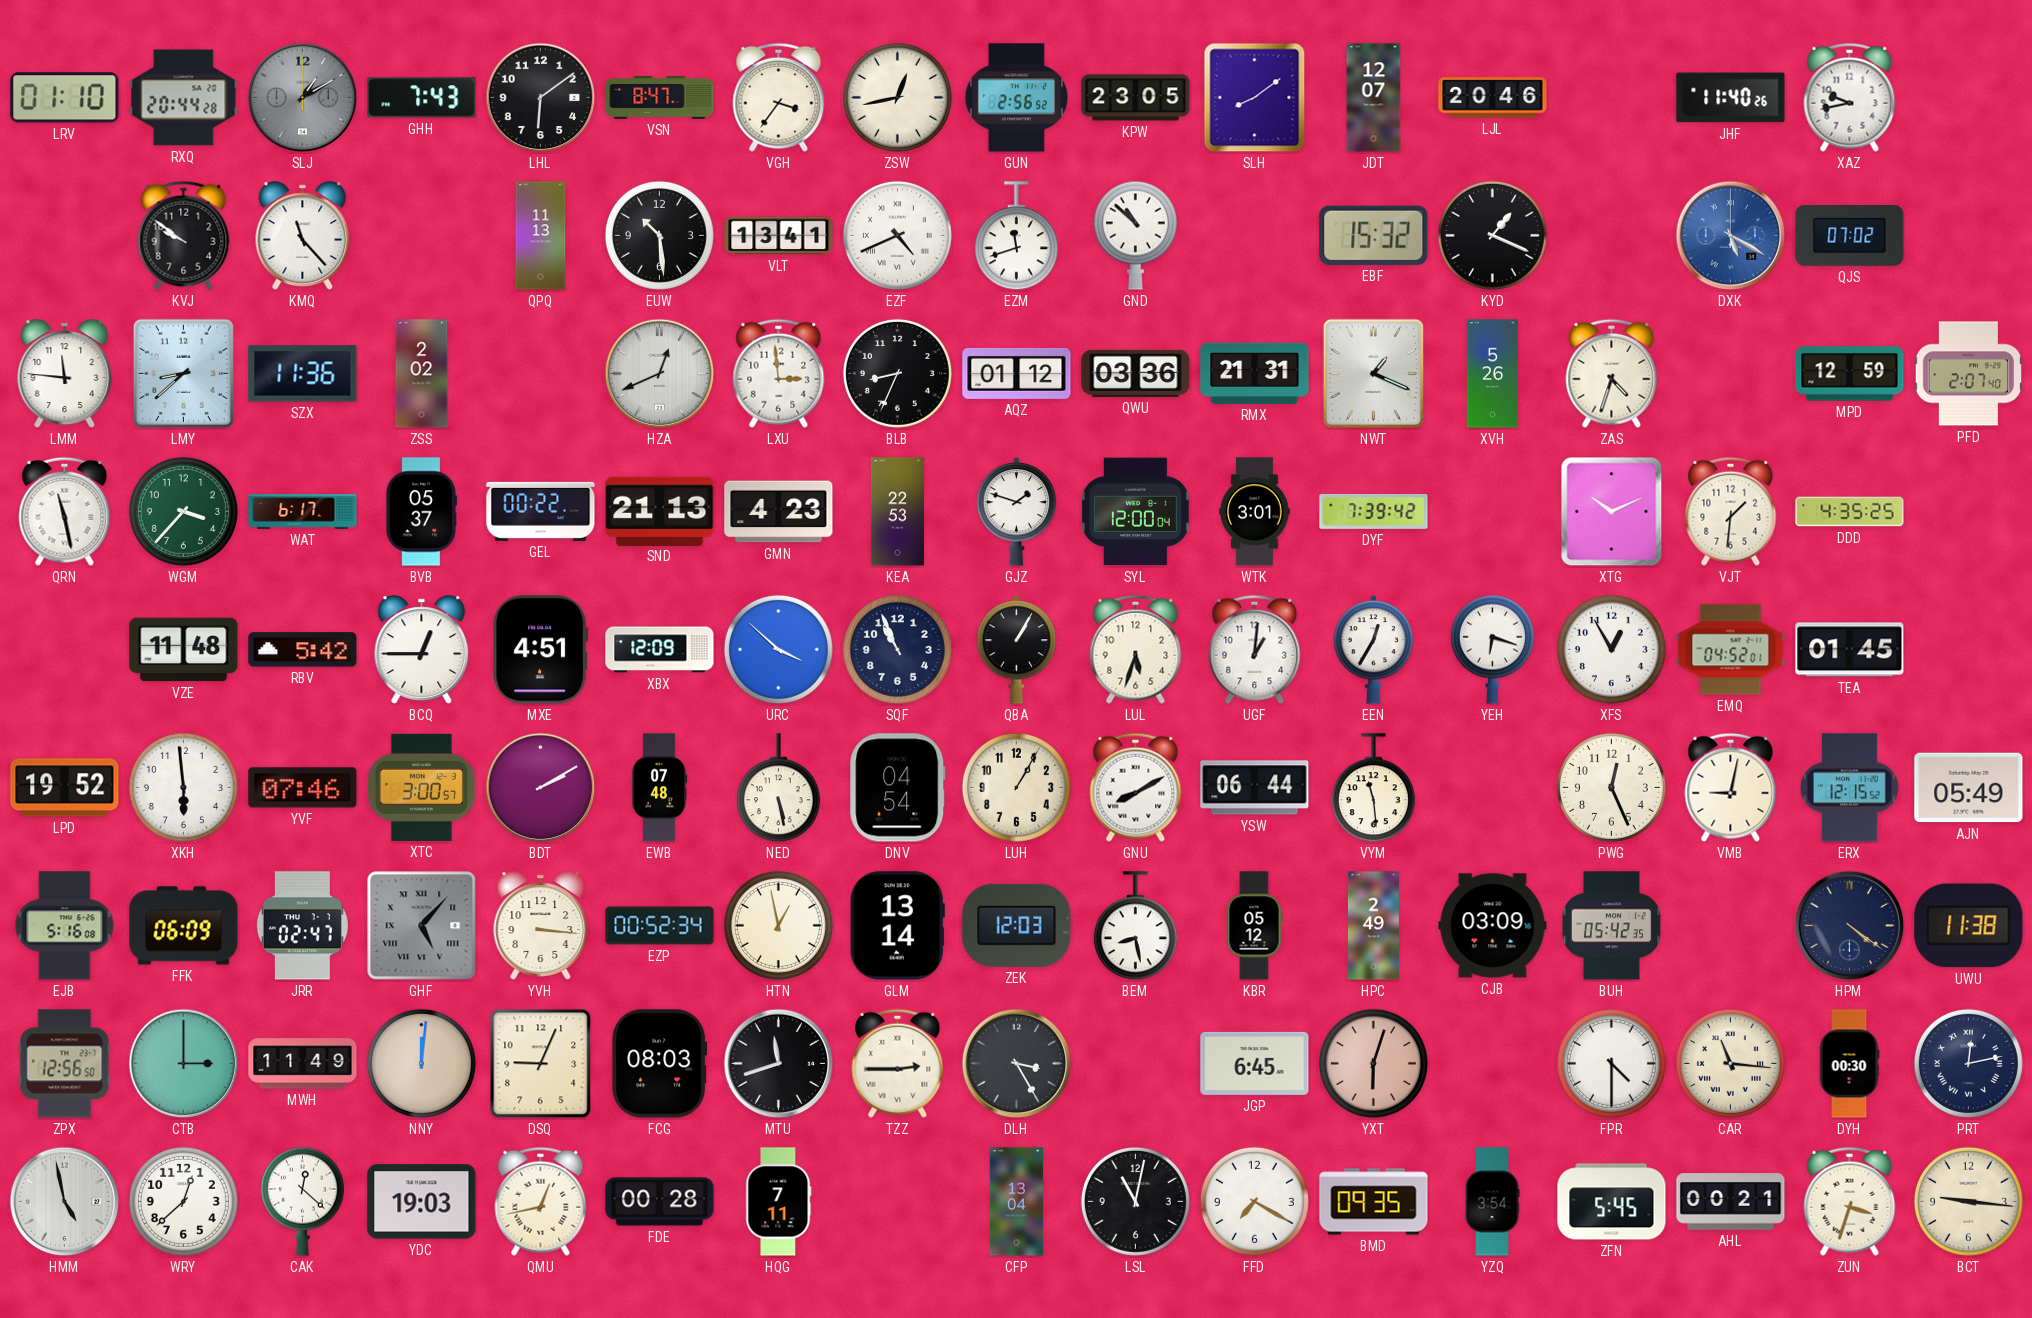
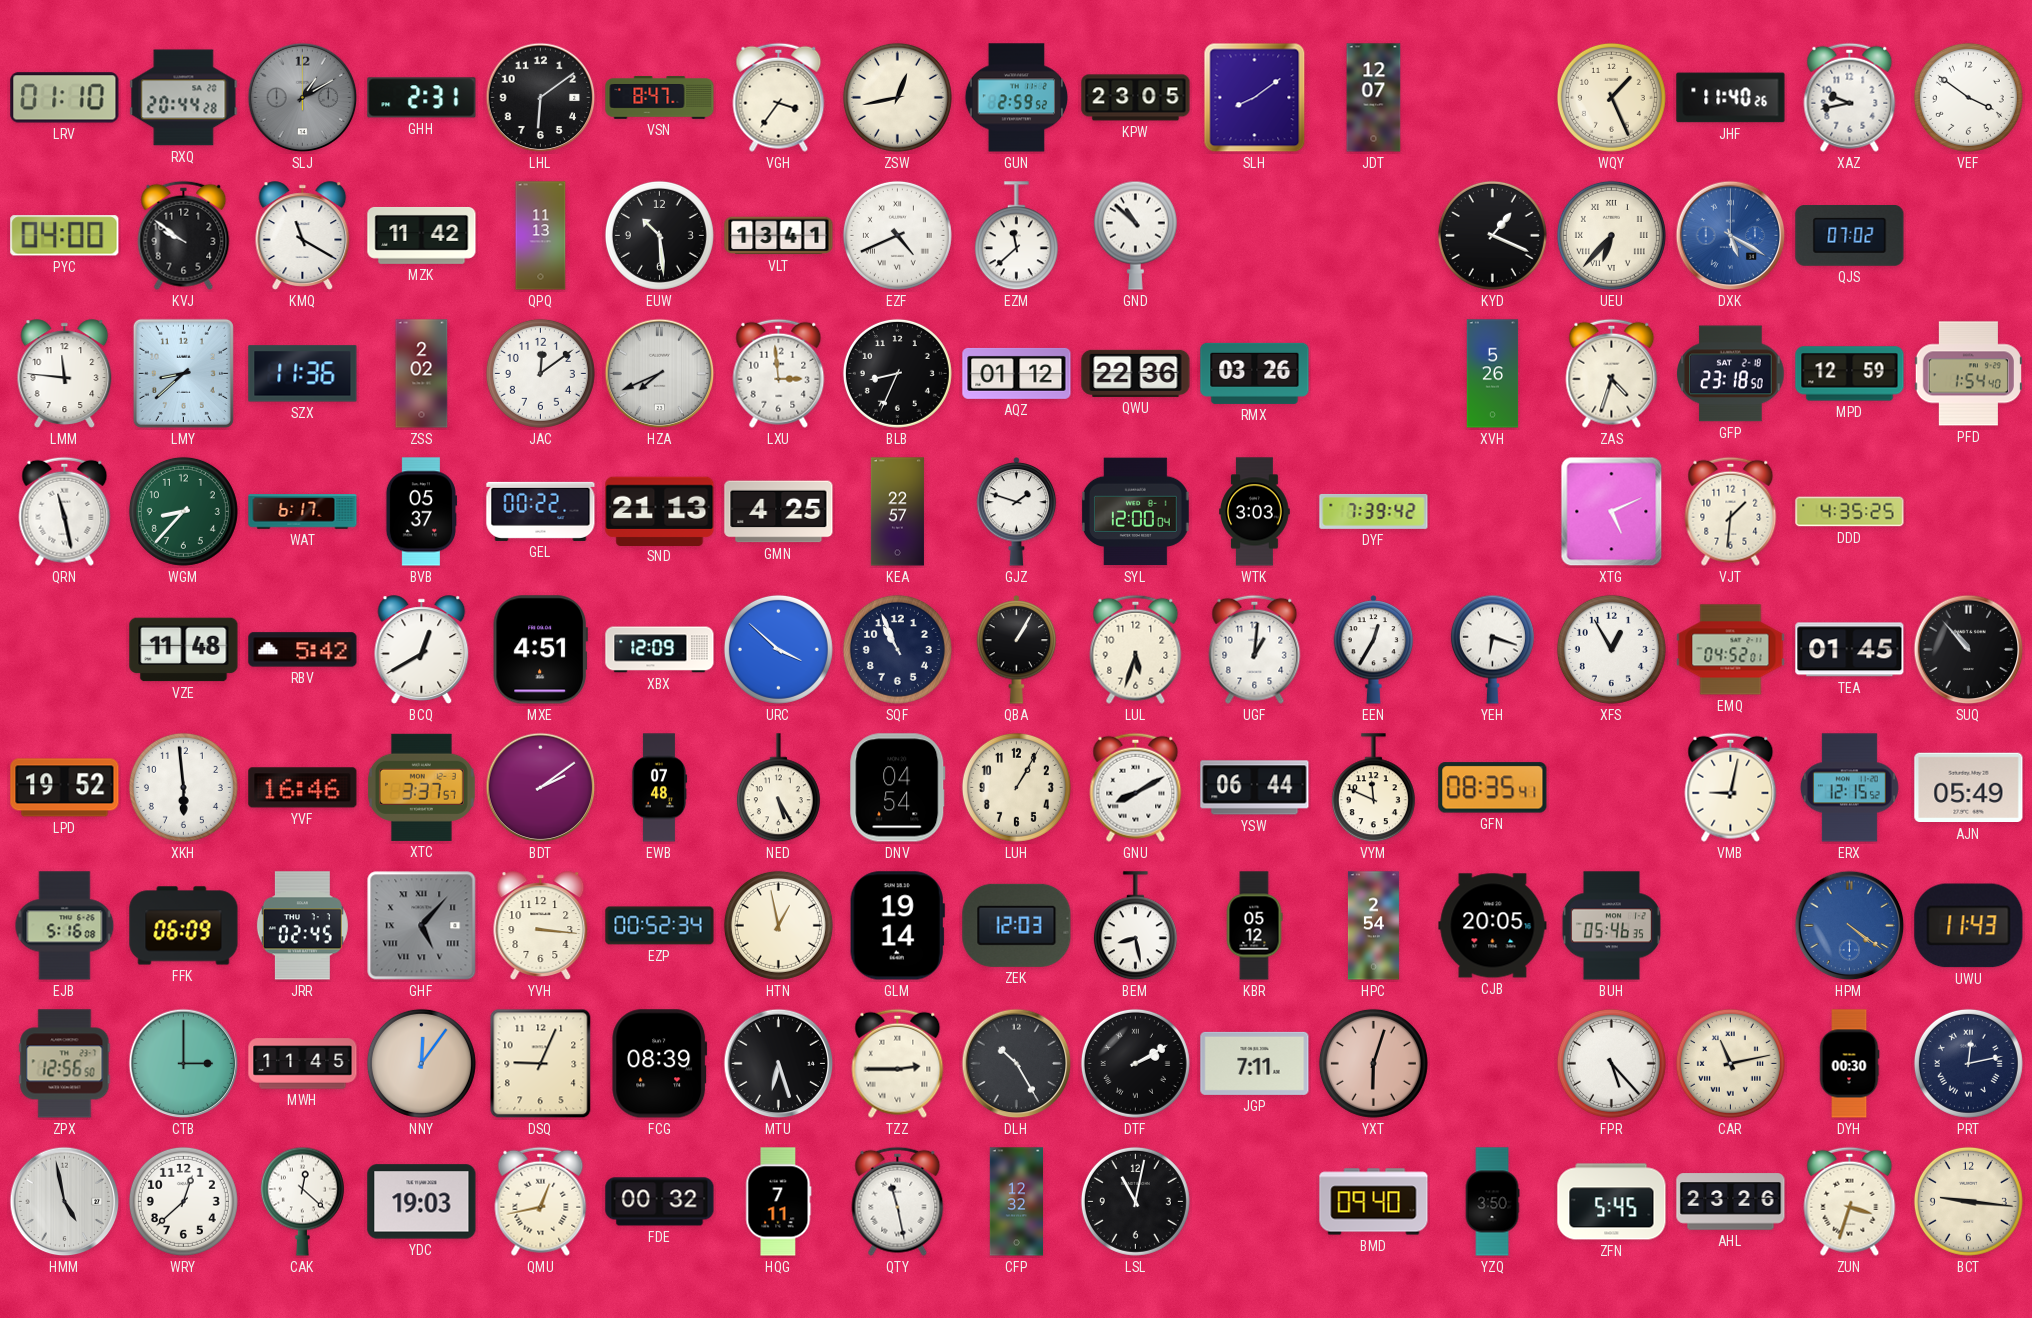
GHH: 7:43 -> 2:31
GUN: 2:56 -> 2:59
LJL: 20:46 -> none
WQY: none -> 1:26
VEF: none -> 3:51
PYC: none -> 04:00
KMQ: 11:23 -> 11:20
MZK: none -> 11:42
EZM: 11:42 -> 11:38
EBF: 15:32 -> none
UEU: none -> 6:37
JAC: none -> 12:09
HZA: 12:41 -> 7:41
QWU: 03:36 -> 22:36
RMX: 21:31 -> 03:26
NWT: 1:19 -> none
GFP: none -> 23:18
PFD: 2:07 -> 1:54
WGM: 3:37 -> 8:37
GMN: 4:23 -> 4:25
KEA: 22:53 -> 22:57
WTK: 3:01 -> 3:03
XTG: 10:11 -> 5:11
BCQ: 12:45 -> 12:40
SUQ: none -> 10:53
YVF: 07:46 -> 16:46
XTC: 3:00 -> 3:37
BDT: 2:10 -> 2:09
NED: 5:28 -> 5:25
VYM: 11:29 -> 11:49
GFN: none -> 08:35
PWG: 12:26 -> none
JRR: 02:47 -> 02:45
GLM: 13:14 -> 19:14
HPC: 2:49 -> 2:54
CJB: 03:09 -> 20:05
BUH: 05:42 -> 05:46
HPM dial: navy -> blue
UWU: 11:38 -> 11:43
MWH: 11:49 -> 11:45
NNY: 12:01 -> 12:06
FCG: 08:03 -> 08:39
MTU: 11:42 -> 6:27
DLH: 3:25 -> 10:25
DTF: none -> 2:10
JGP: 6:45 -> 7:11
FPR: 4:30 -> 5:23
CAR: 11:16 -> 11:13
FDE: 00:28 -> 00:32
QTY: none -> 11:28
CFP: 13:04 -> 12:32
FFD: 7:20 -> none
BMD: 09:35 -> 09:40
YZQ: 3:54 -> 3:50
AHL: 00:21 -> 23:26
